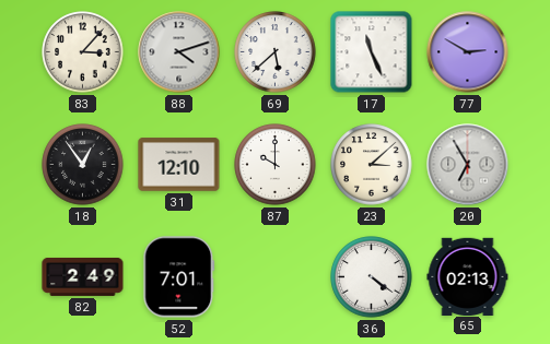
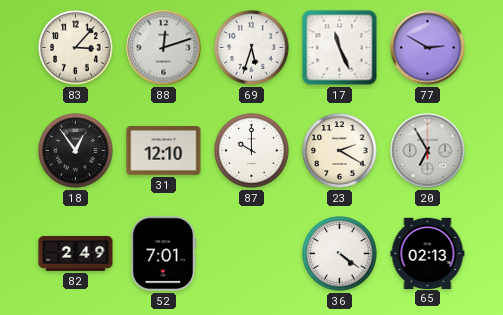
88: 4:12 -> 12:12
69: 5:38 -> 5:33
23: 3:08 -> 2:20
